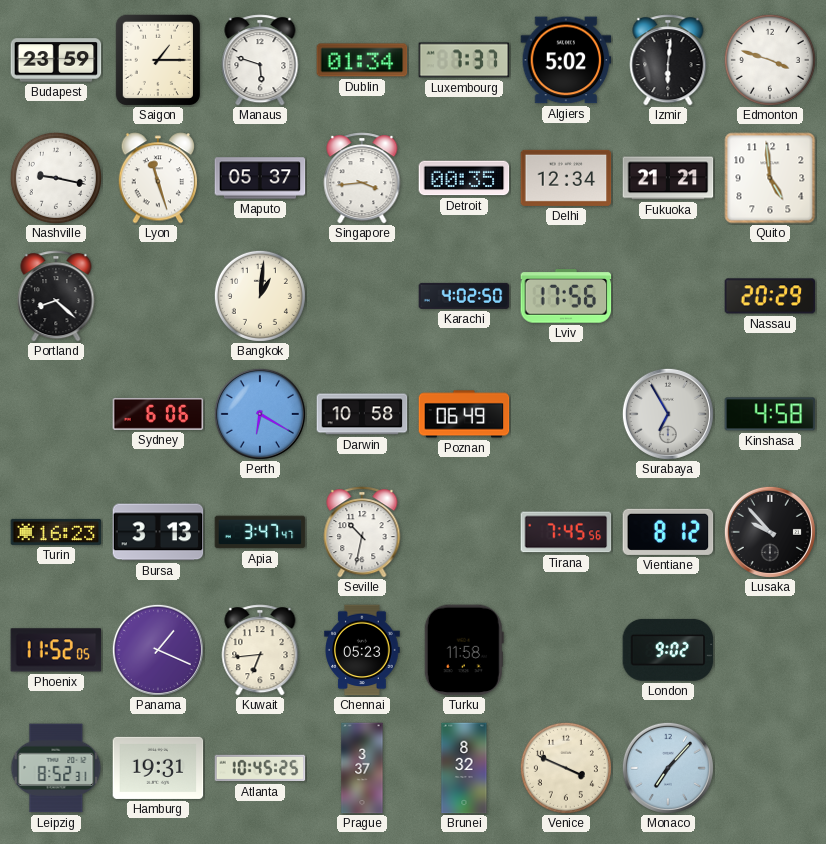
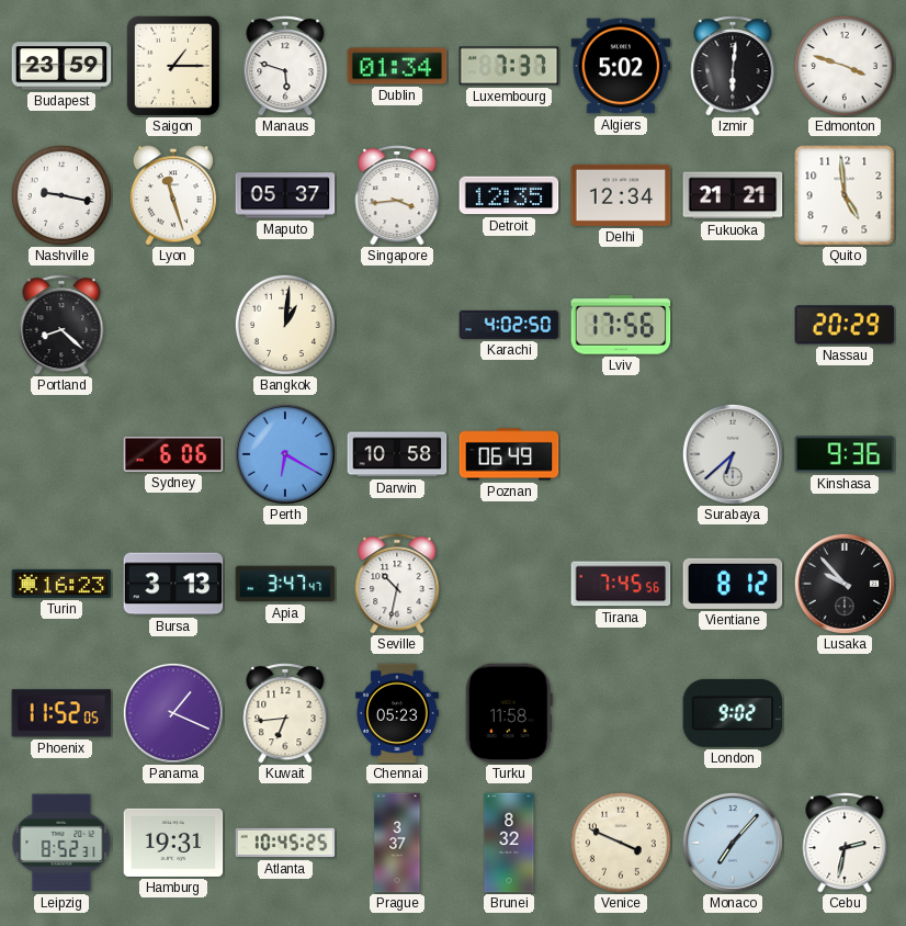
Detroit: 00:35 -> 12:35
Surabaya: 6:55 -> 6:38
Kinshasa: 4:58 -> 9:36
Cebu: none -> 2:32
